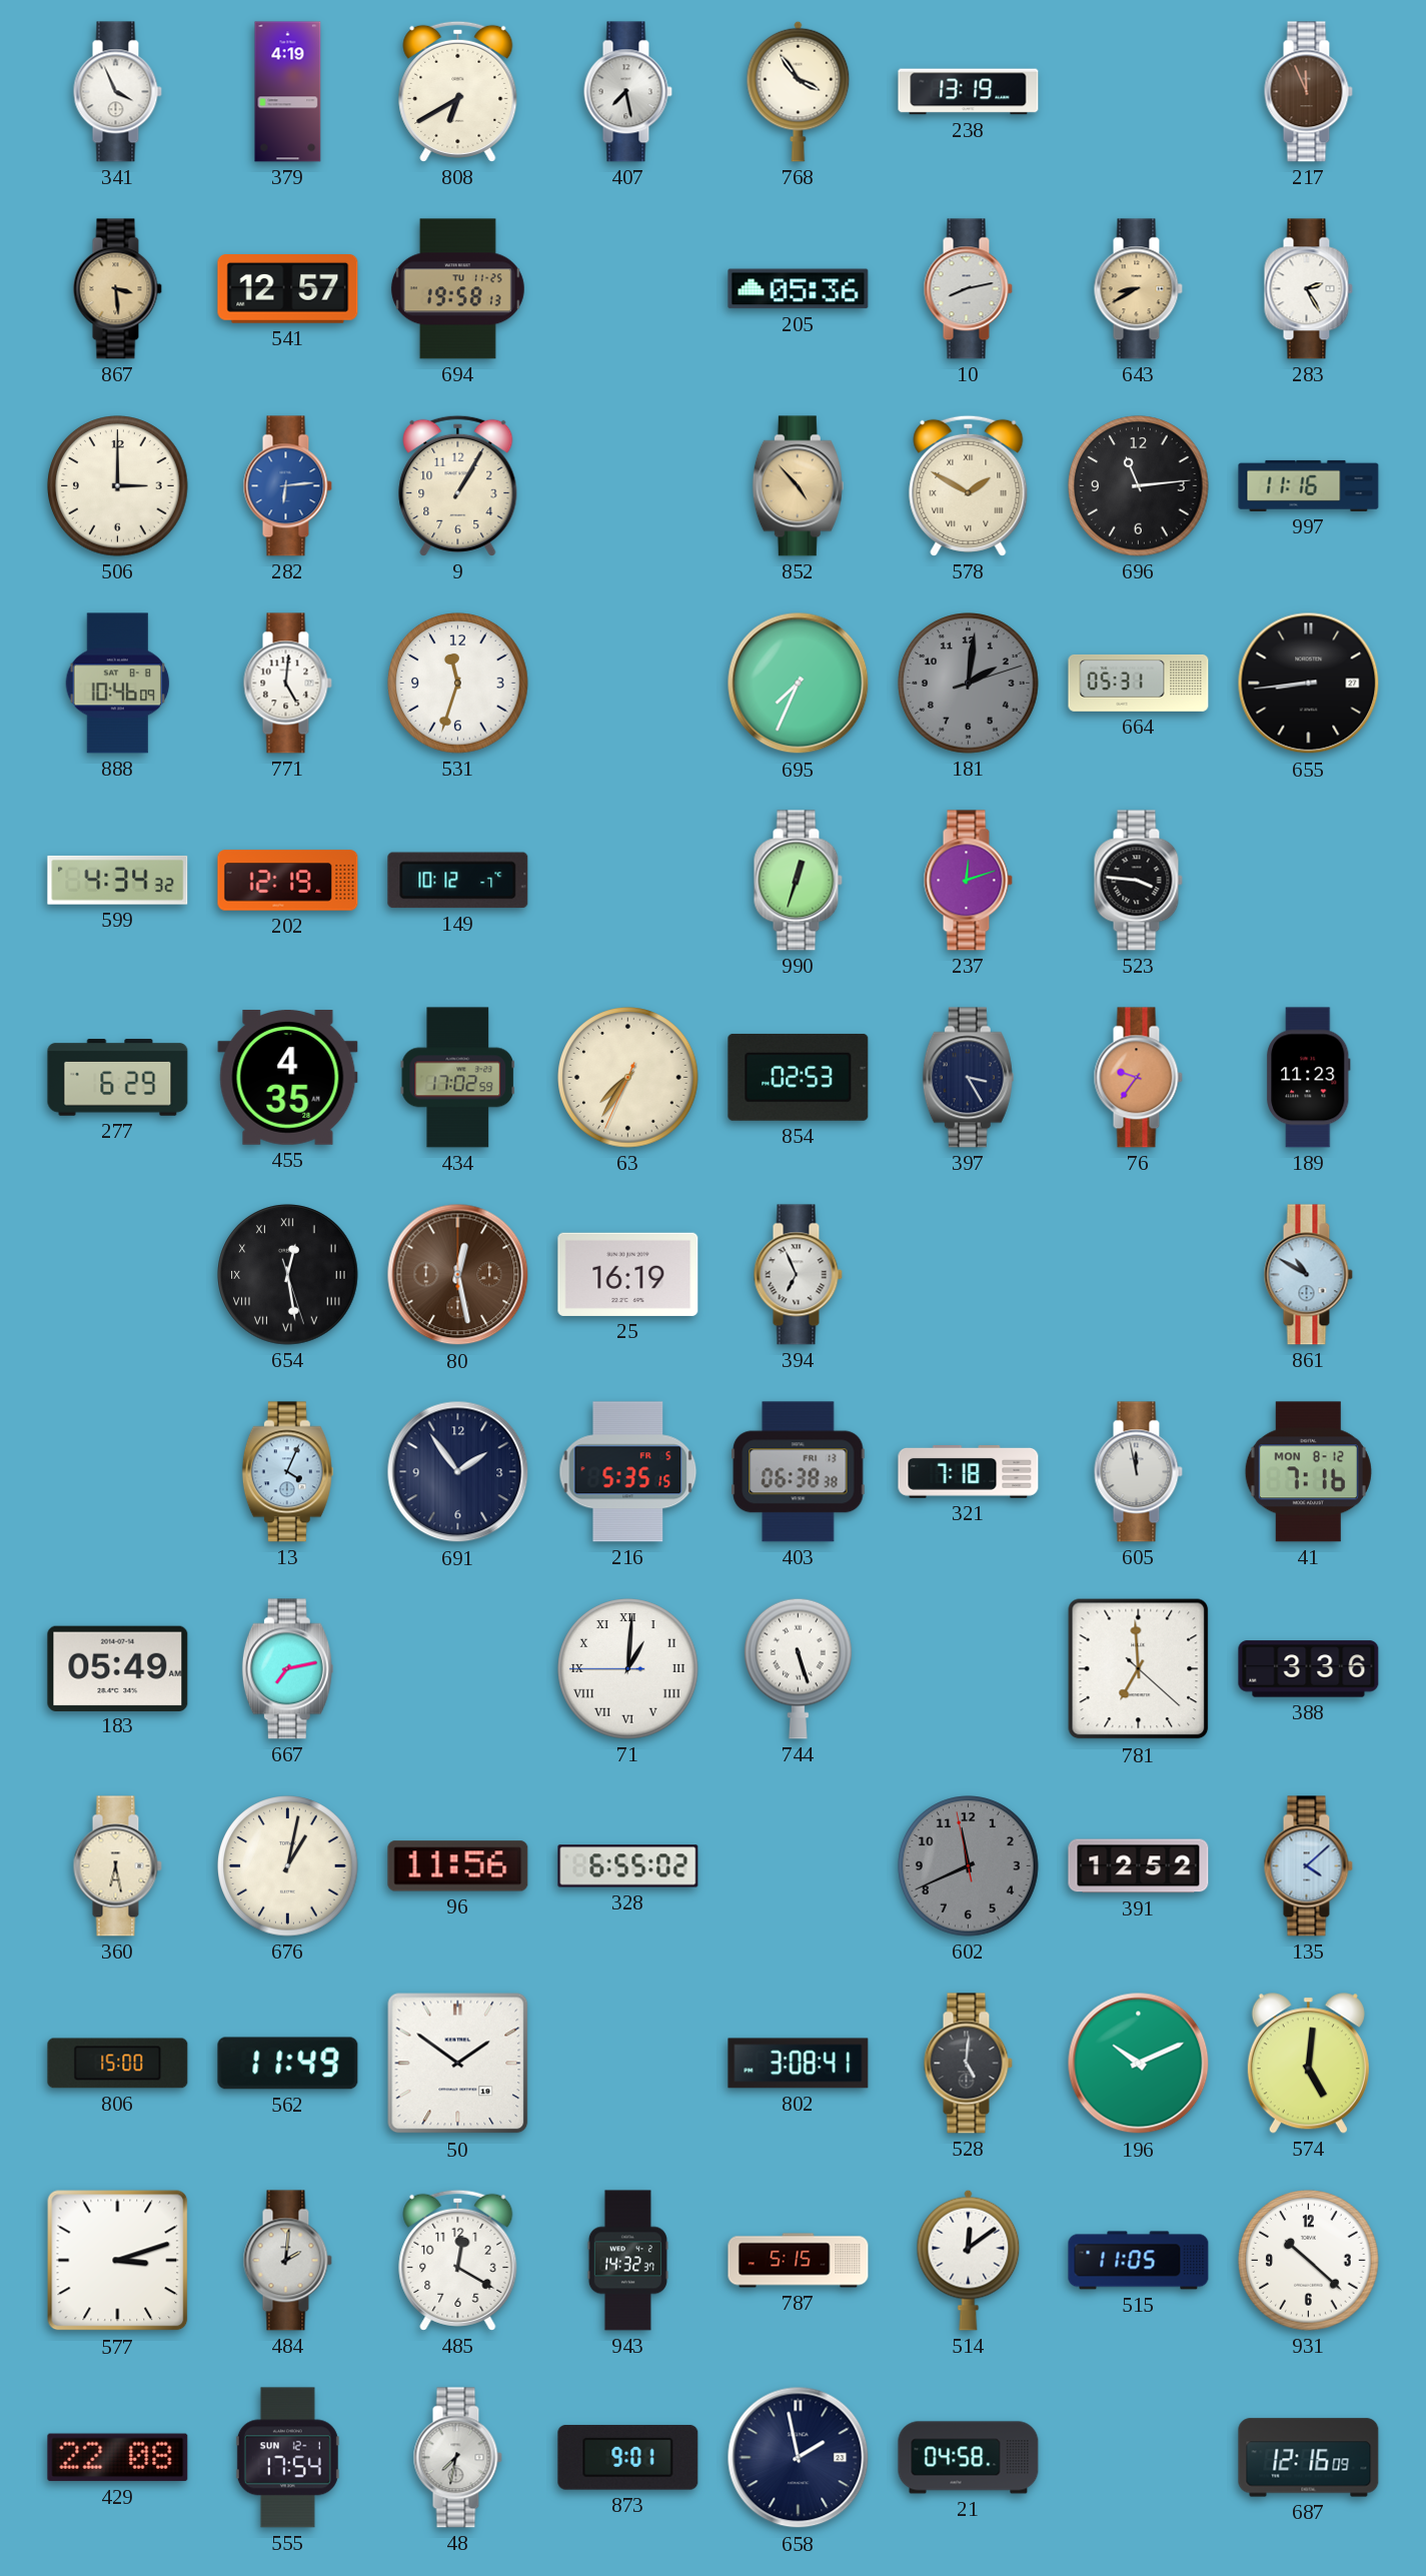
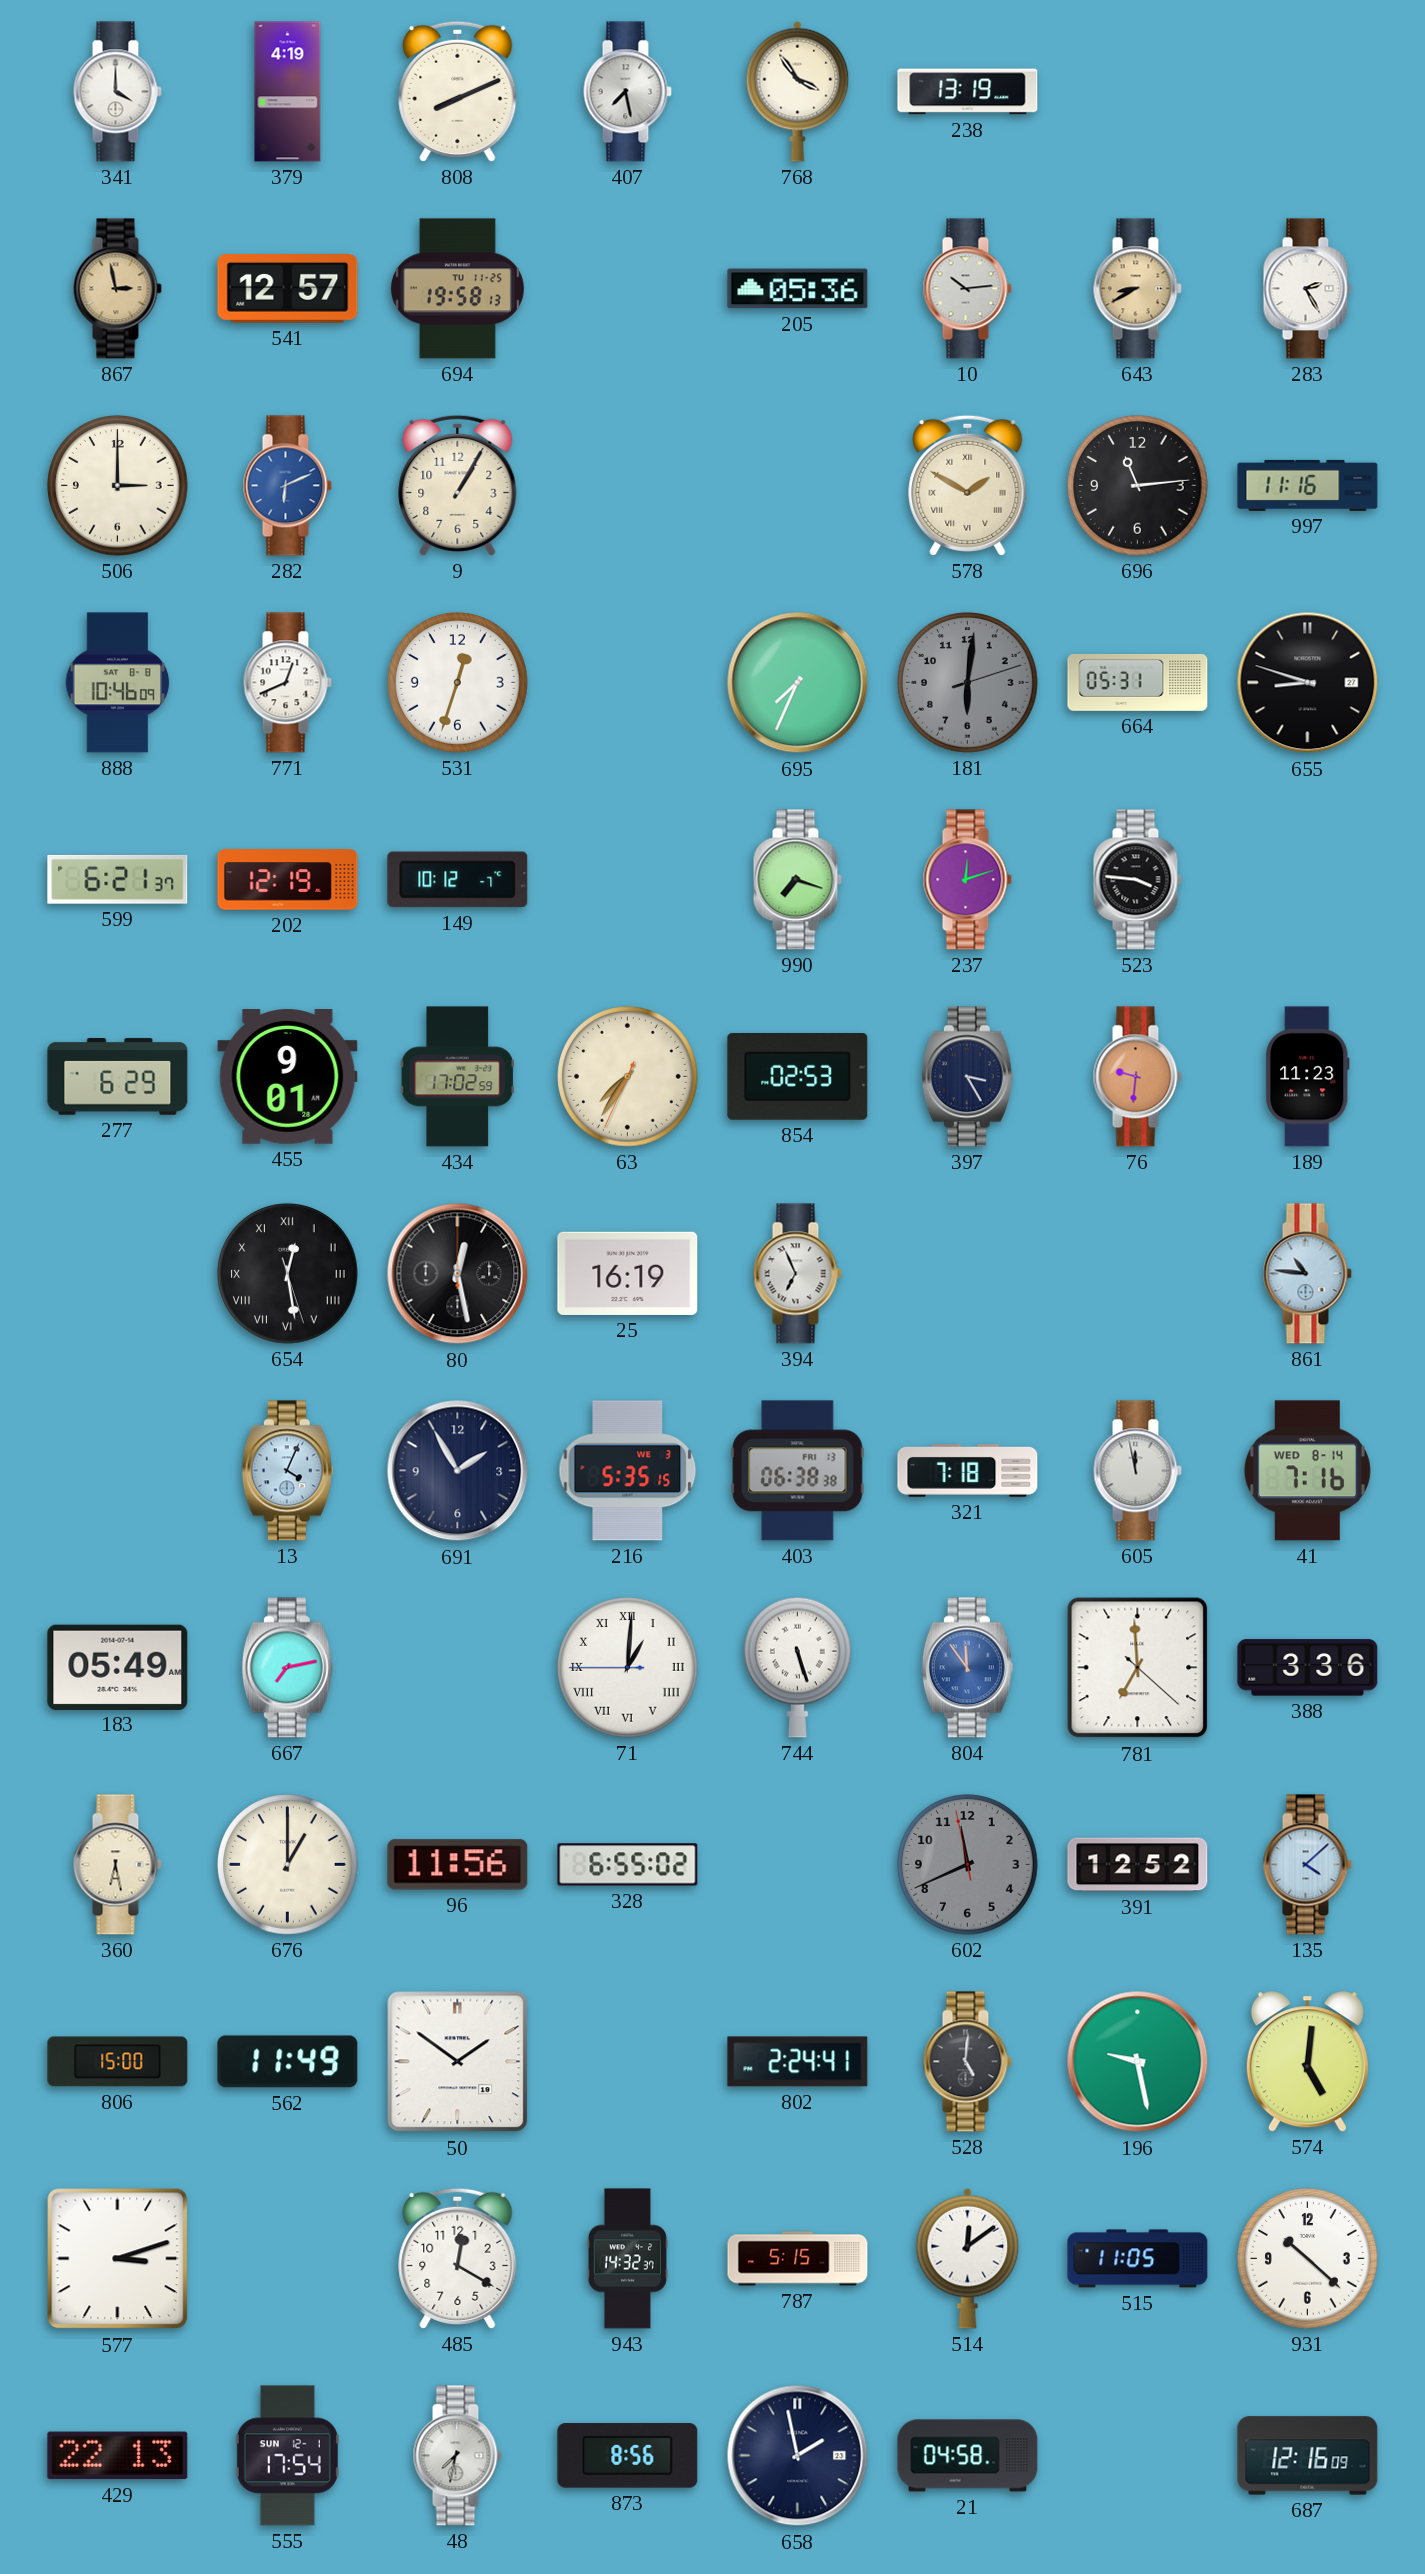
341: 3:56 -> 4:00
808: 6:40 -> 8:11
217: 11:56 -> none
867: 3:29 -> 2:58
10: 8:13 -> 10:14
282: 6:14 -> 6:11
852: 4:53 -> none
771: 5:01 -> 12:41
531: 11:33 -> 12:33
181: 2:01 -> 6:01
655: 8:44 -> 8:48
599: 4:34 -> 6:21
990: 12:33 -> 7:18
455: 4:35 -> 9:01
76: 9:36 -> 9:31
80 dial: brown -> black
861: 10:50 -> 10:46
691: 1:54 -> 1:55
216 date: FR 5 -> WE 3
41 date: MON 8-12 -> WED 8-14
804: none -> 11:54
676: 1:02 -> 1:00
802: 3:08 -> 2:24
196: 10:11 -> 9:28
484: 2:01 -> none
429: 22:08 -> 22:13
873: 9:01 -> 8:56
